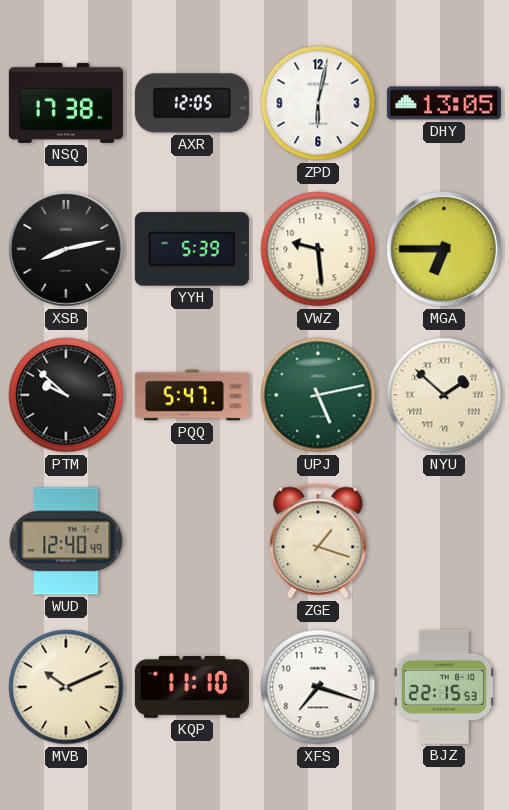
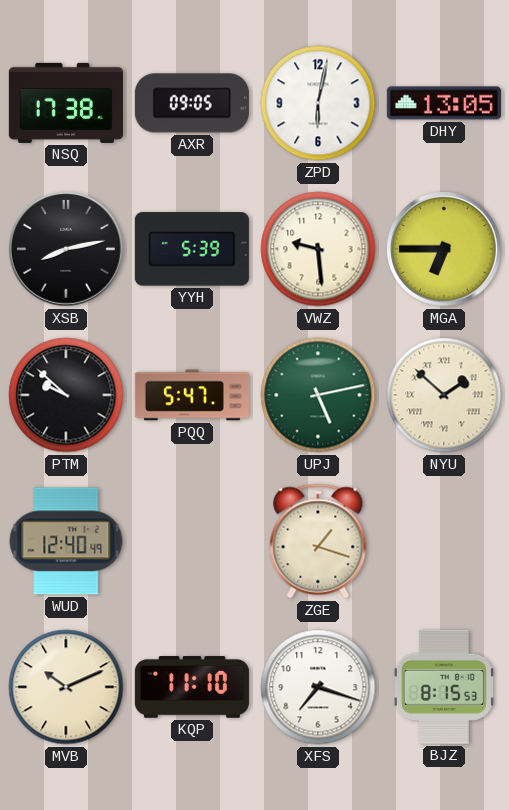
AXR: 12:05 -> 09:05
BJZ: 22:15 -> 8:15
